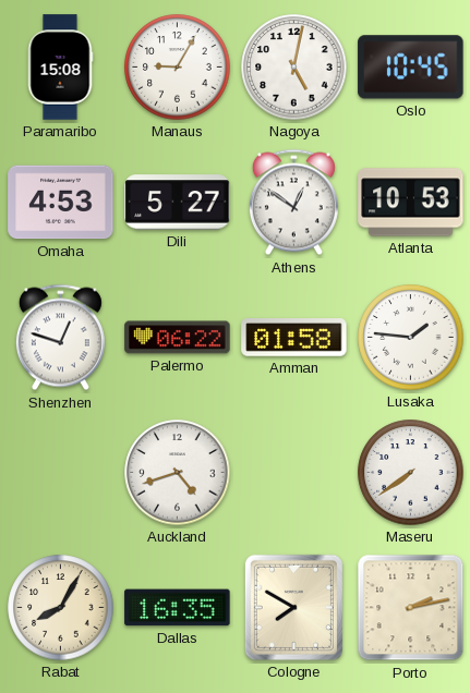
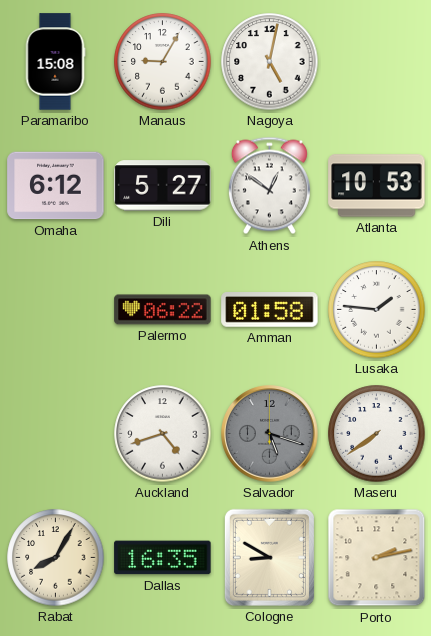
Oslo: 10:45 -> none
Omaha: 4:53 -> 6:12
Shenzhen: 12:48 -> none
Salvador: none -> 5:18
Cologne: 7:50 -> 8:50
